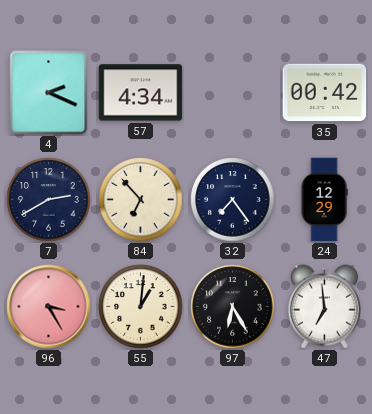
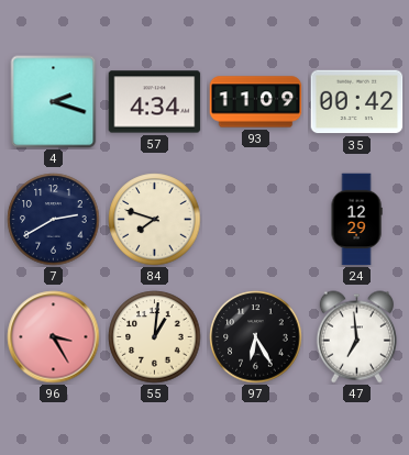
4: 2:19 -> 2:18
93: none -> 11:09
84: 6:53 -> 7:48
32: 7:24 -> none
